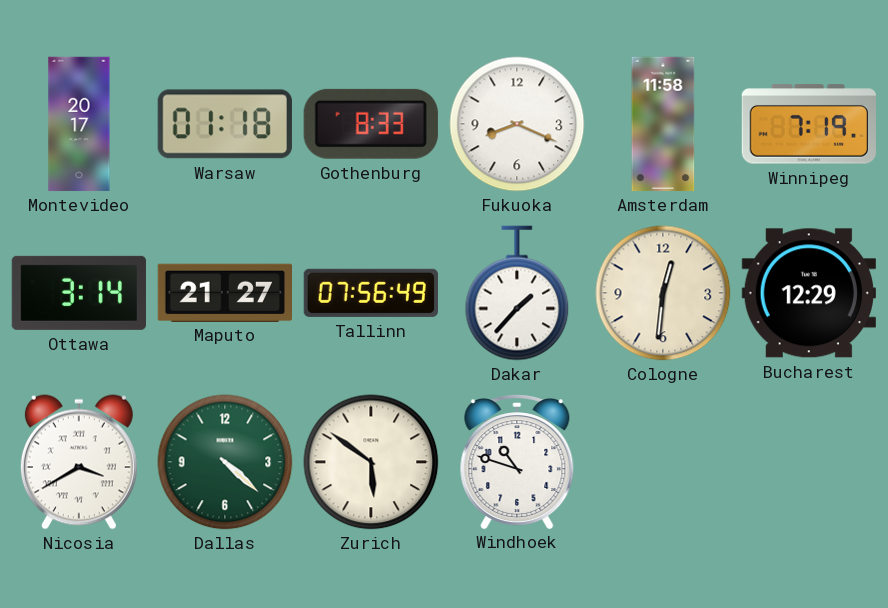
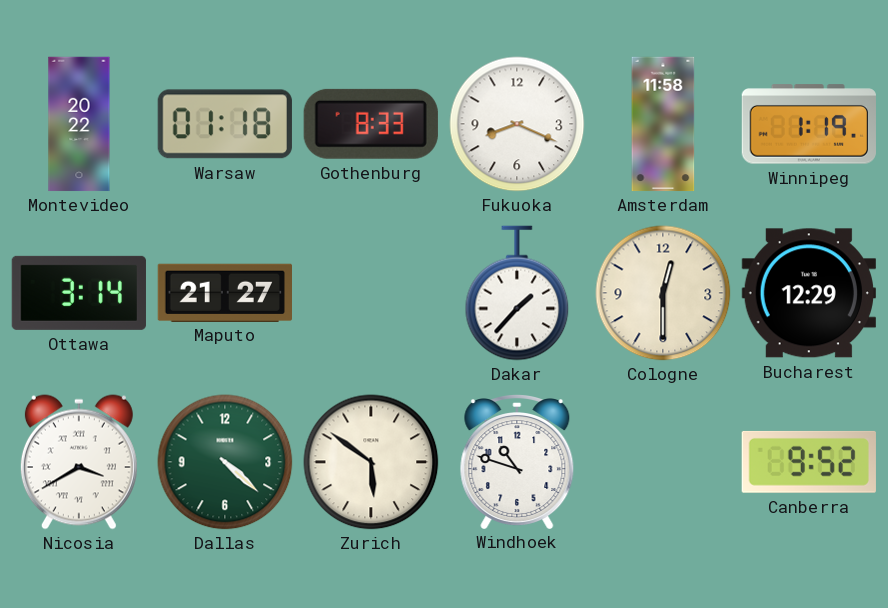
Montevideo: 20:17 -> 20:22
Winnipeg: 7:19 -> 1:19
Tallinn: 07:56 -> none
Cologne: 12:31 -> 12:30
Canberra: none -> 9:52
